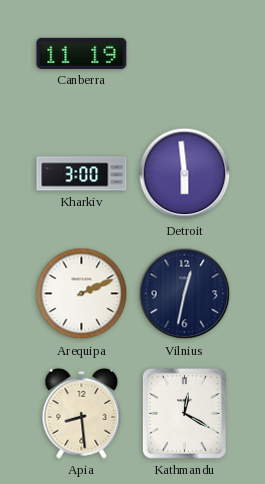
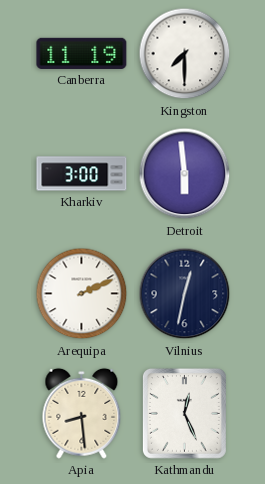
Kingston: none -> 7:30
Kathmandu: 12:20 -> 12:26
